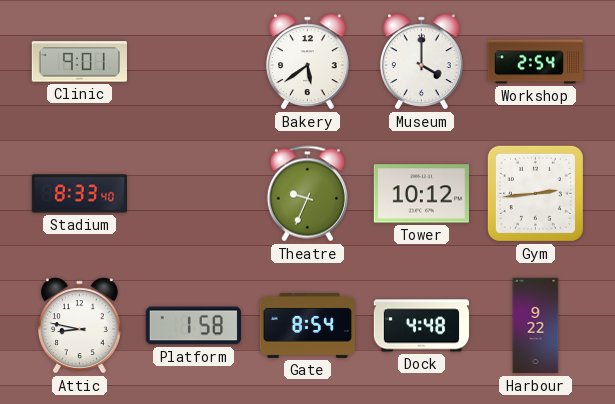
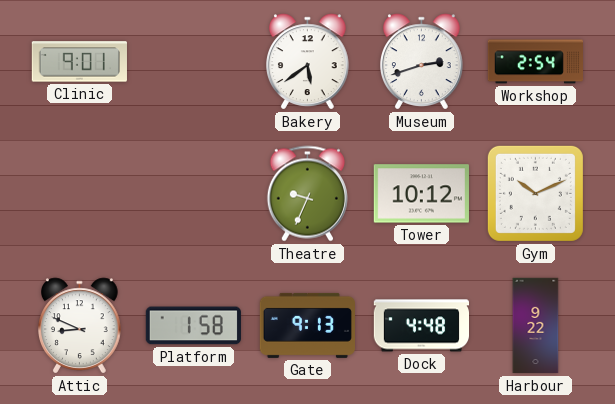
Museum: 4:00 -> 2:42
Stadium: 8:33 -> none
Gym: 2:44 -> 10:11
Attic: 8:47 -> 8:49
Gate: 8:54 -> 9:13
